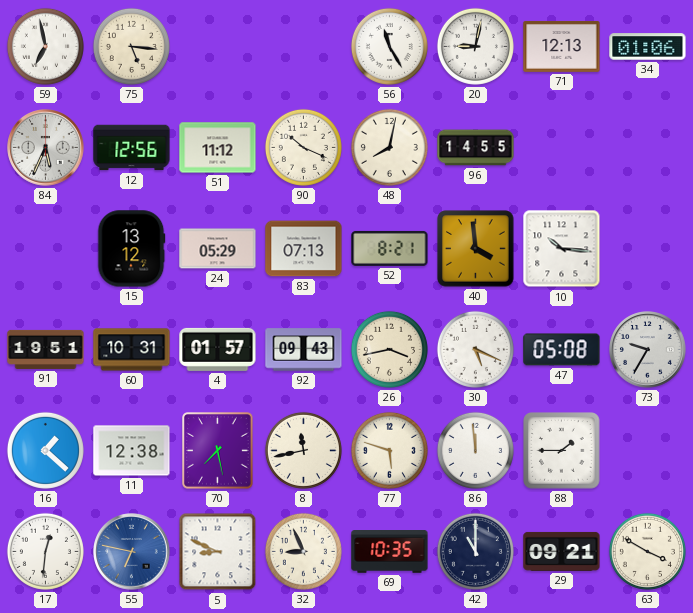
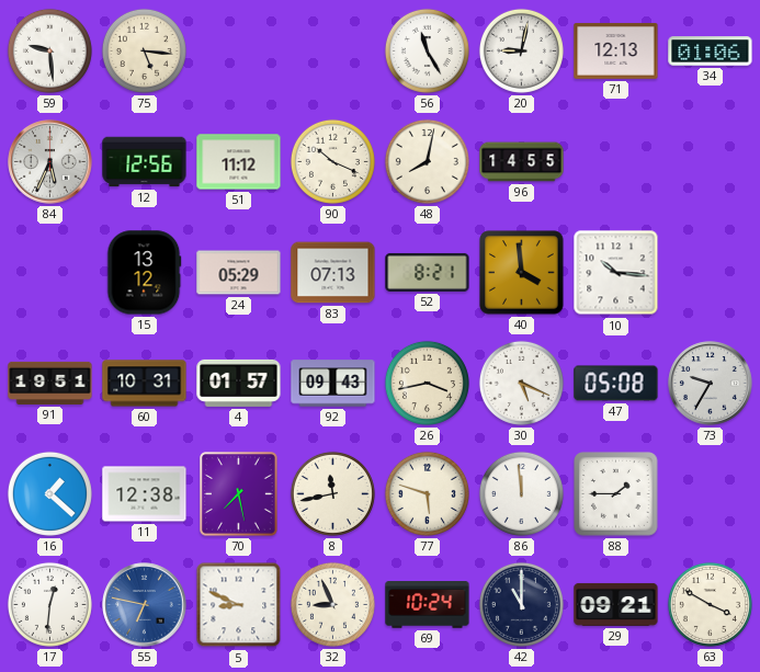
59: 6:58 -> 9:29
69: 10:35 -> 10:24
